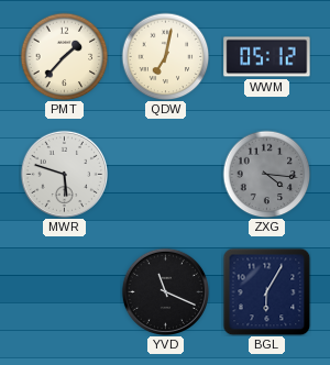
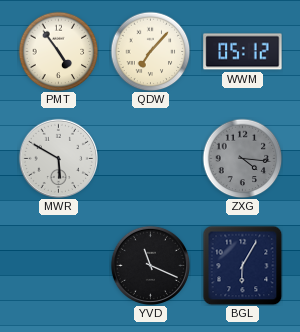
PMT: 1:37 -> 4:54
QDW: 7:02 -> 7:07
MWR: 5:48 -> 5:50
